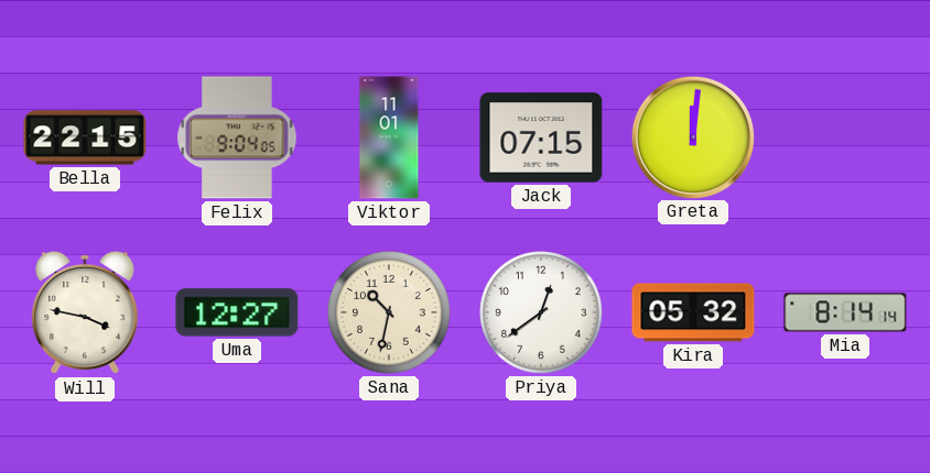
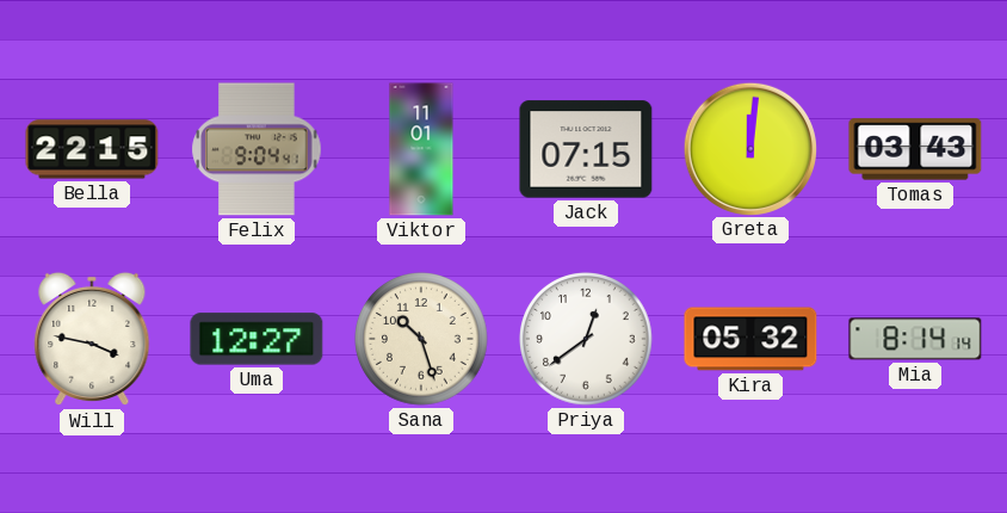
Felix: 9:04:05 -> 9:04:41
Tomas: none -> 03:43
Sana: 10:32 -> 10:27
